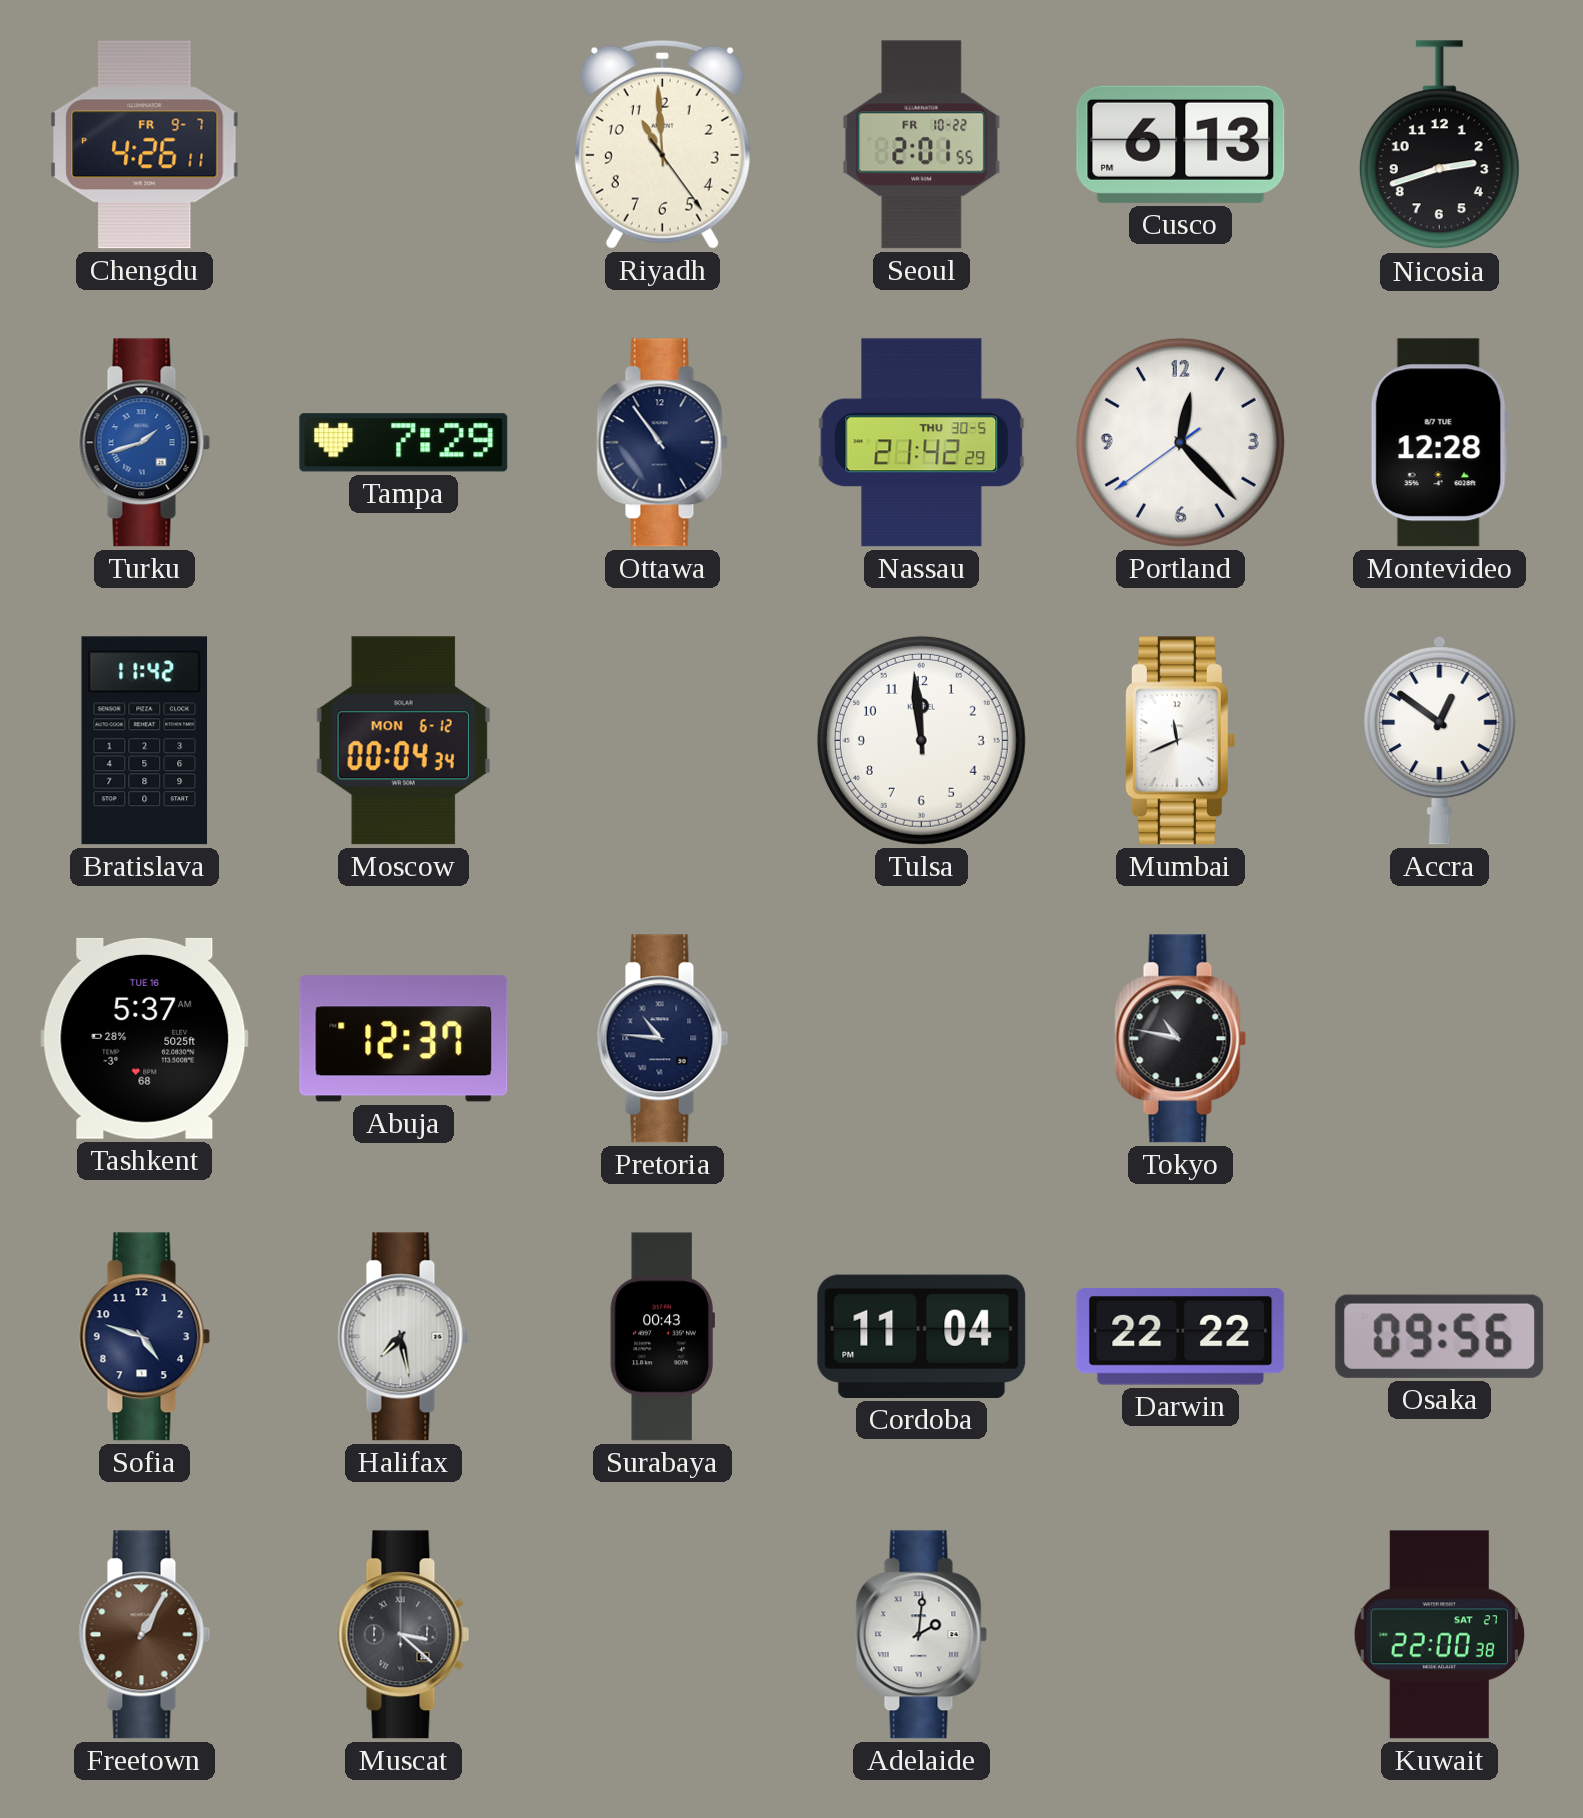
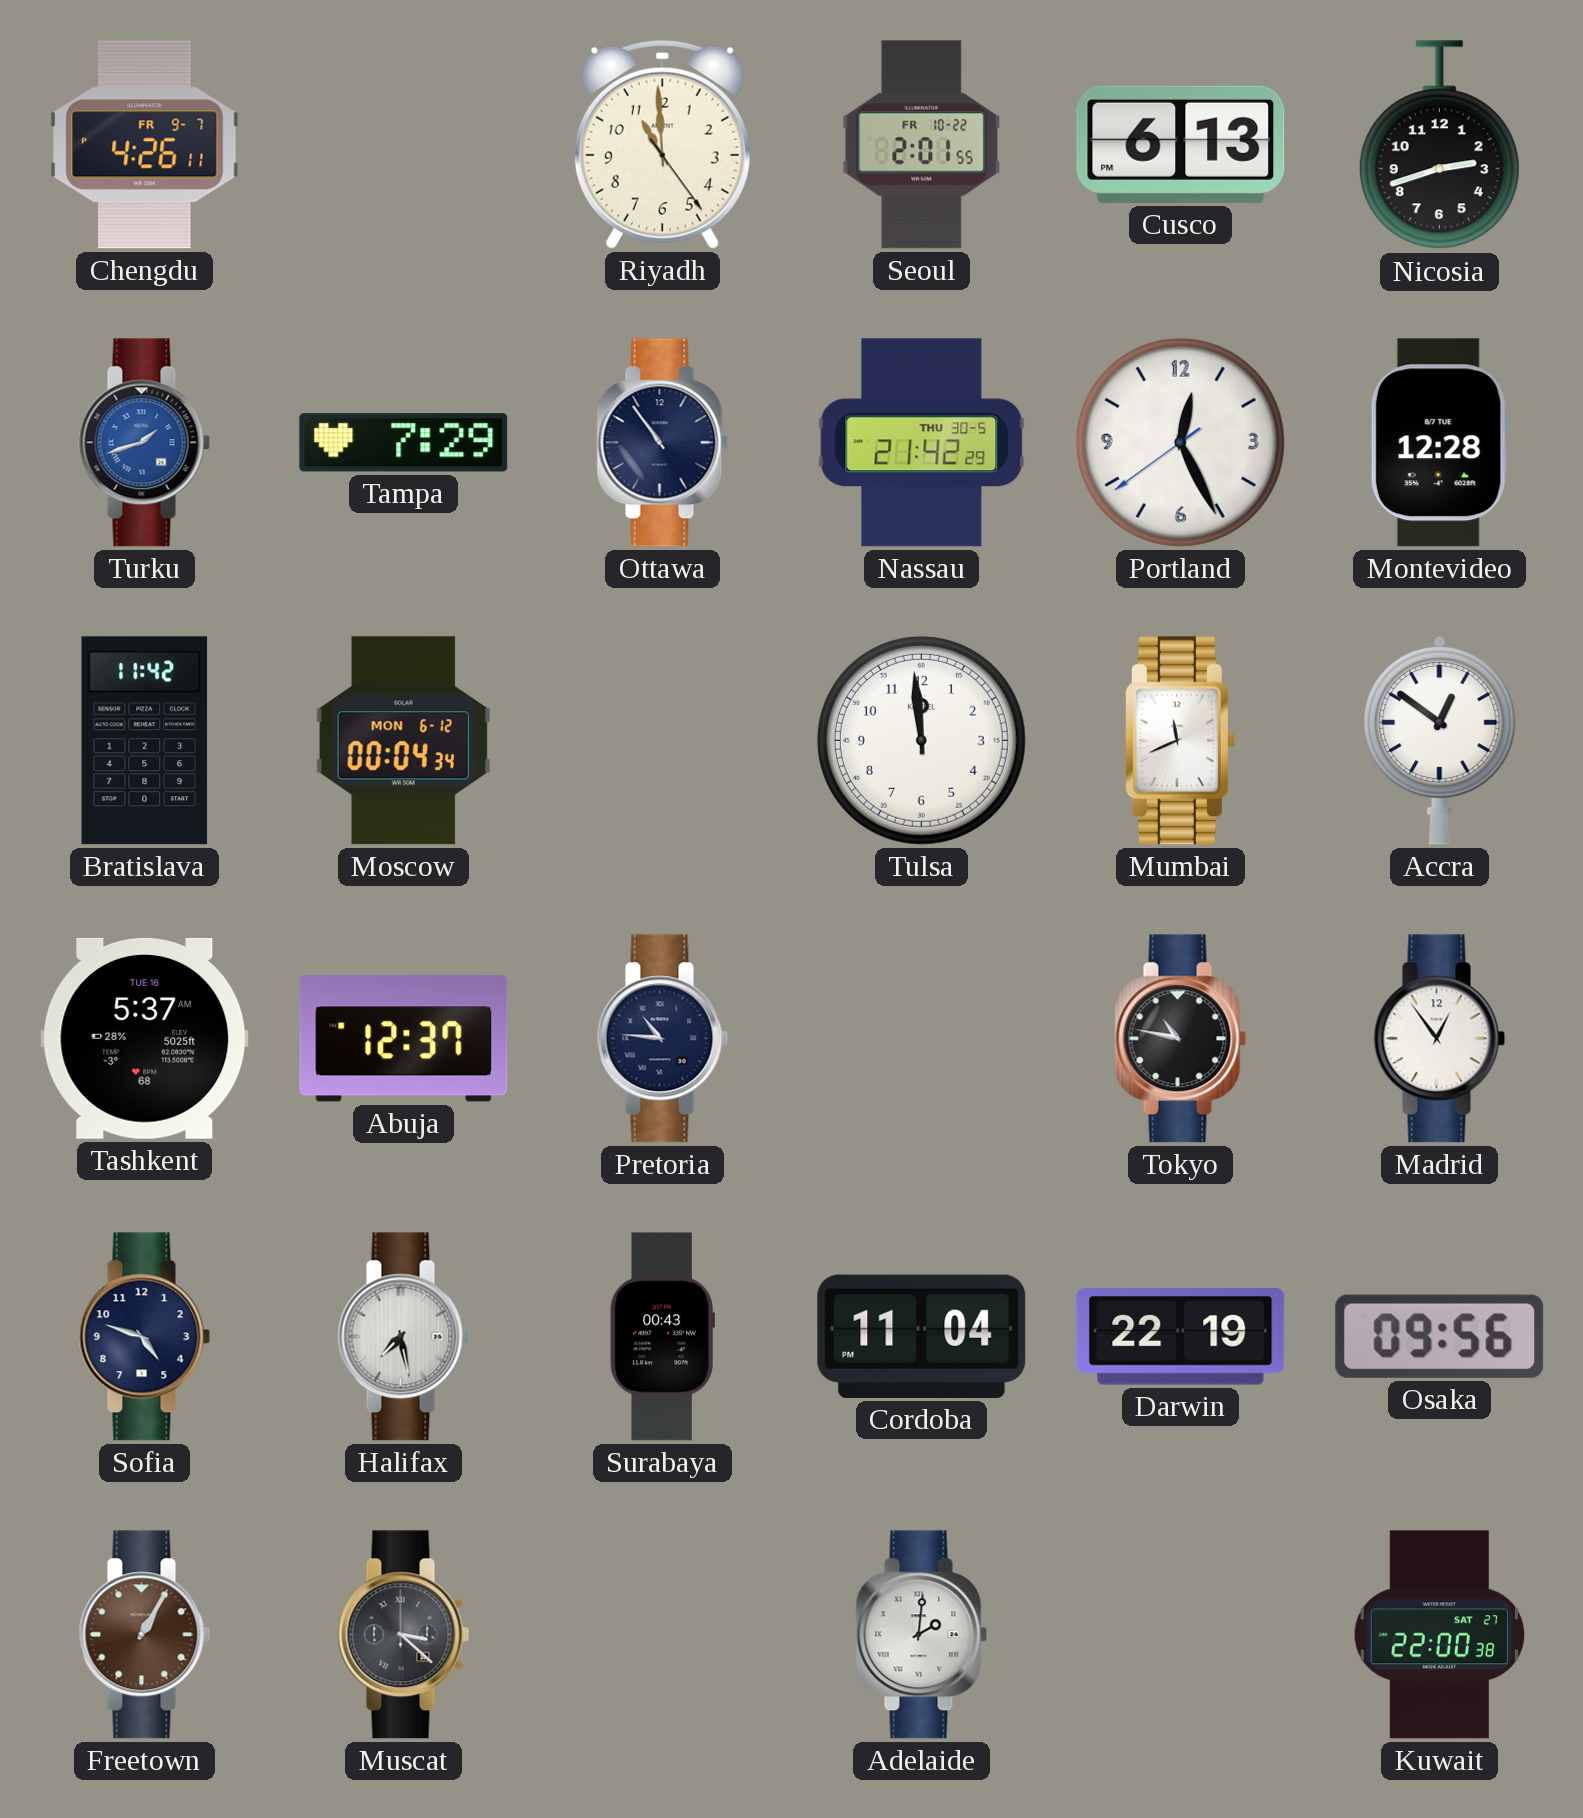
Portland: 12:22 -> 12:25
Madrid: none -> 12:54
Darwin: 22:22 -> 22:19
